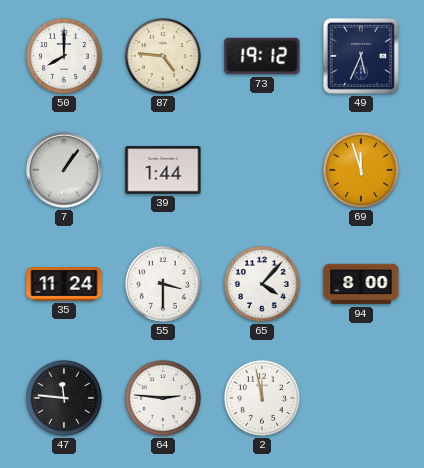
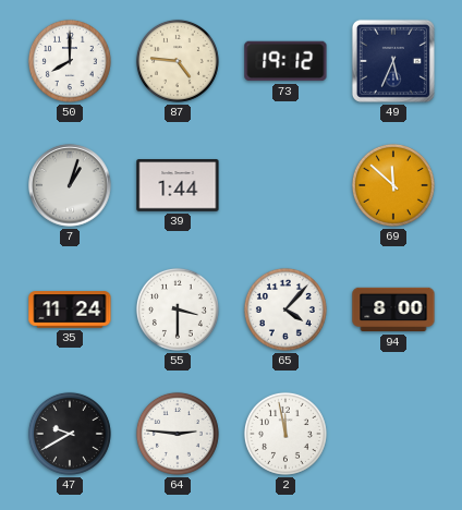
7: 1:06 -> 1:03
69: 11:57 -> 11:52
47: 11:46 -> 9:40
